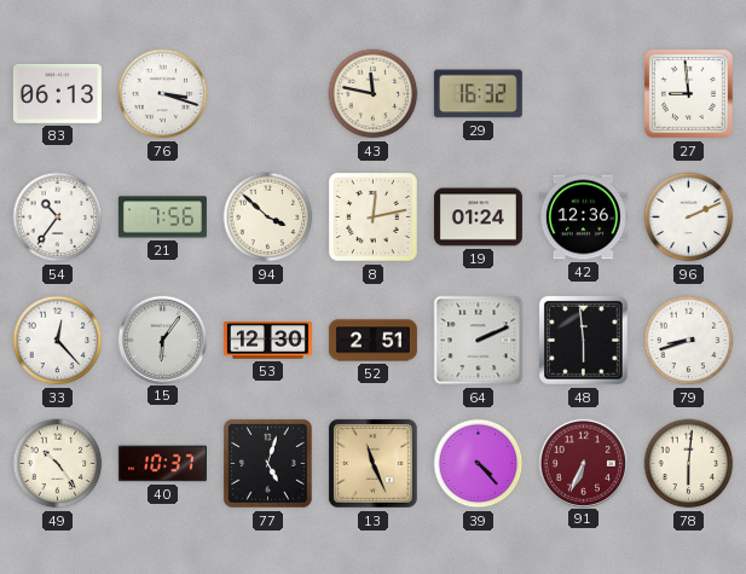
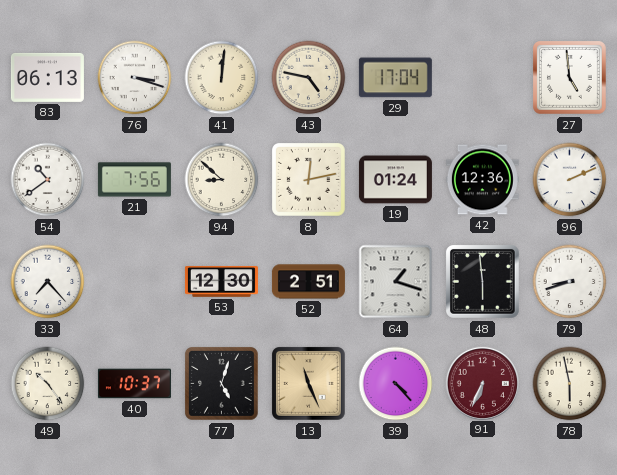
41: none -> 12:01
43: 11:47 -> 4:47
29: 16:32 -> 17:04
27: 8:59 -> 4:59
54: 10:36 -> 10:39
94: 3:52 -> 8:52
33: 12:23 -> 7:23
15: 6:06 -> none
64: 2:11 -> 1:18
78: 6:01 -> 5:58
